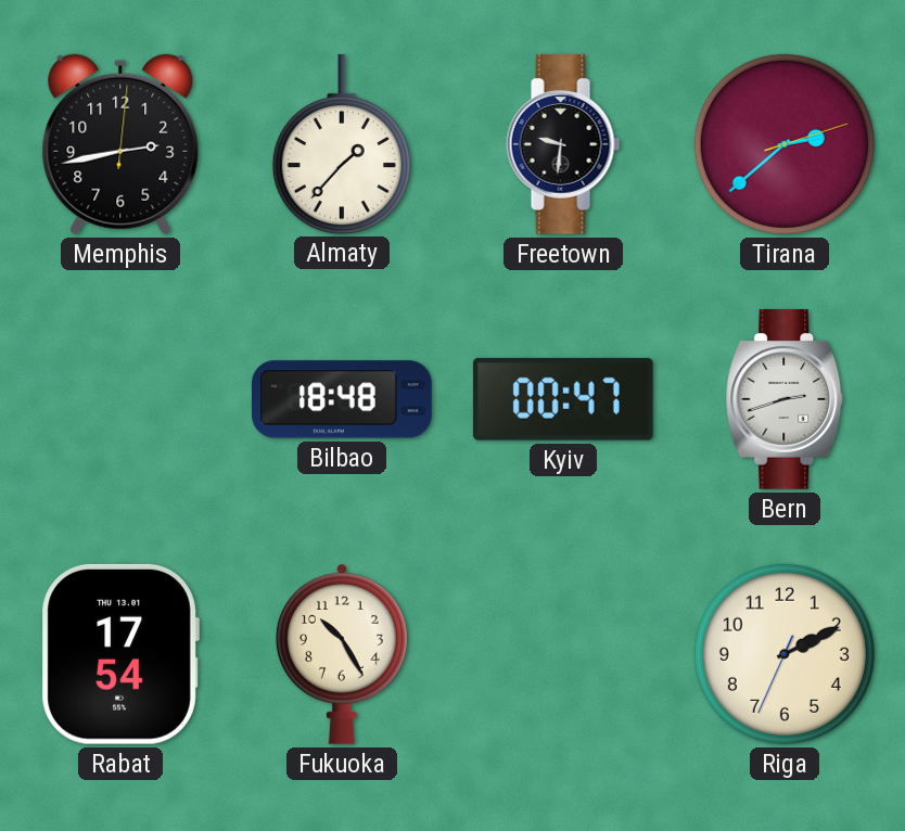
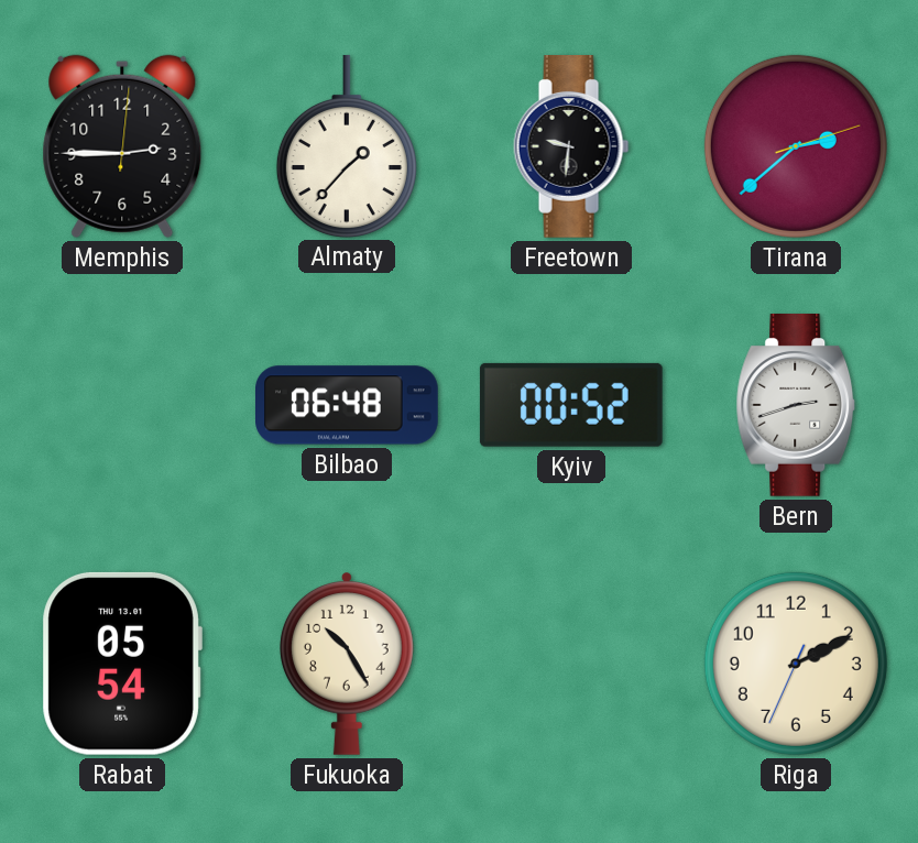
Memphis: 2:43 -> 2:45
Bilbao: 18:48 -> 06:48
Kyiv: 00:47 -> 00:52
Rabat: 17:54 -> 05:54
